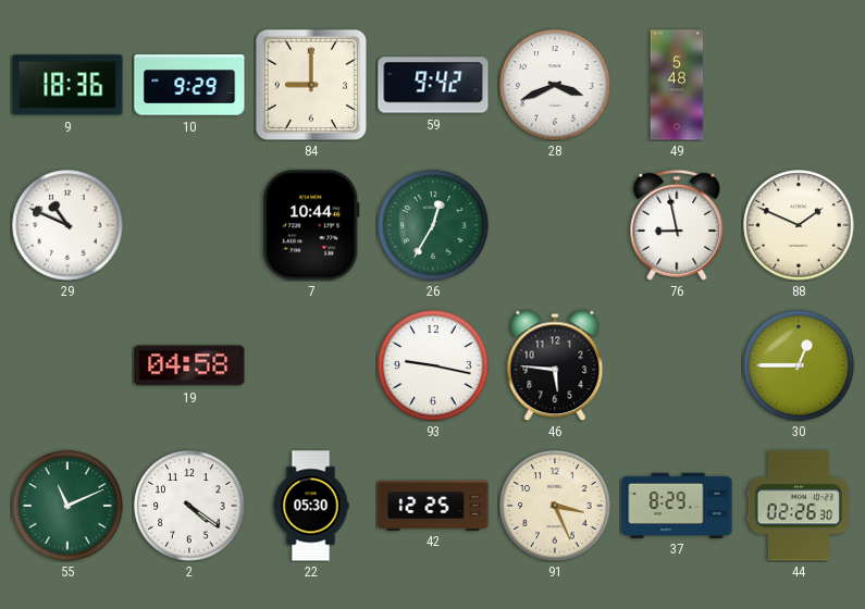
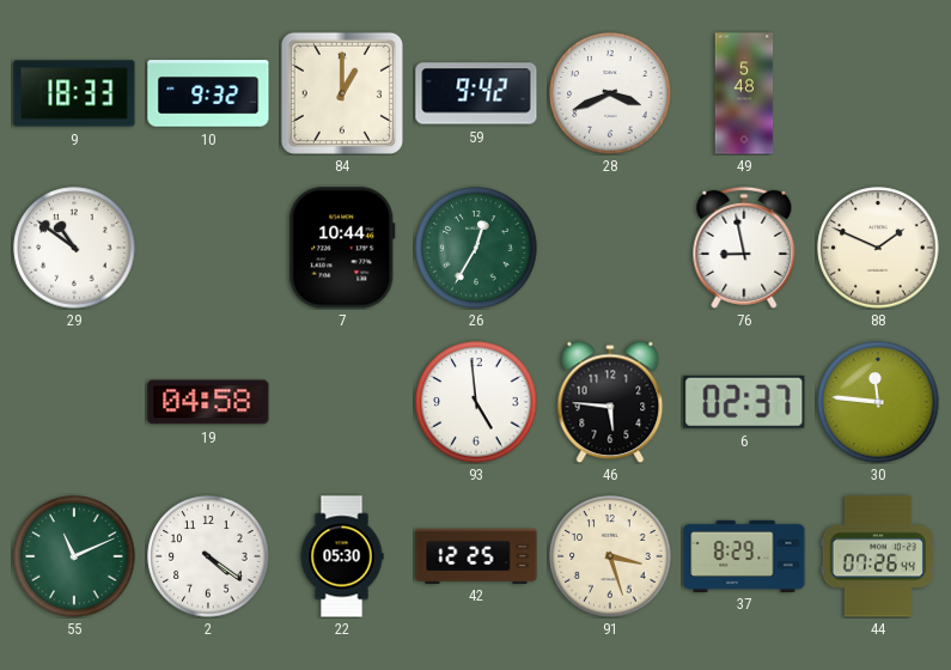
9: 18:36 -> 18:33
10: 9:29 -> 9:32
84: 9:00 -> 1:00
29: 10:49 -> 10:51
93: 9:17 -> 4:59
6: none -> 02:37
30: 12:45 -> 11:46
91: 3:26 -> 3:27
44: 02:26 -> 07:26
